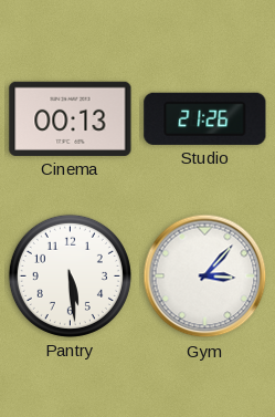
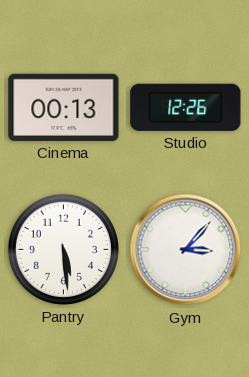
Studio: 21:26 -> 12:26
